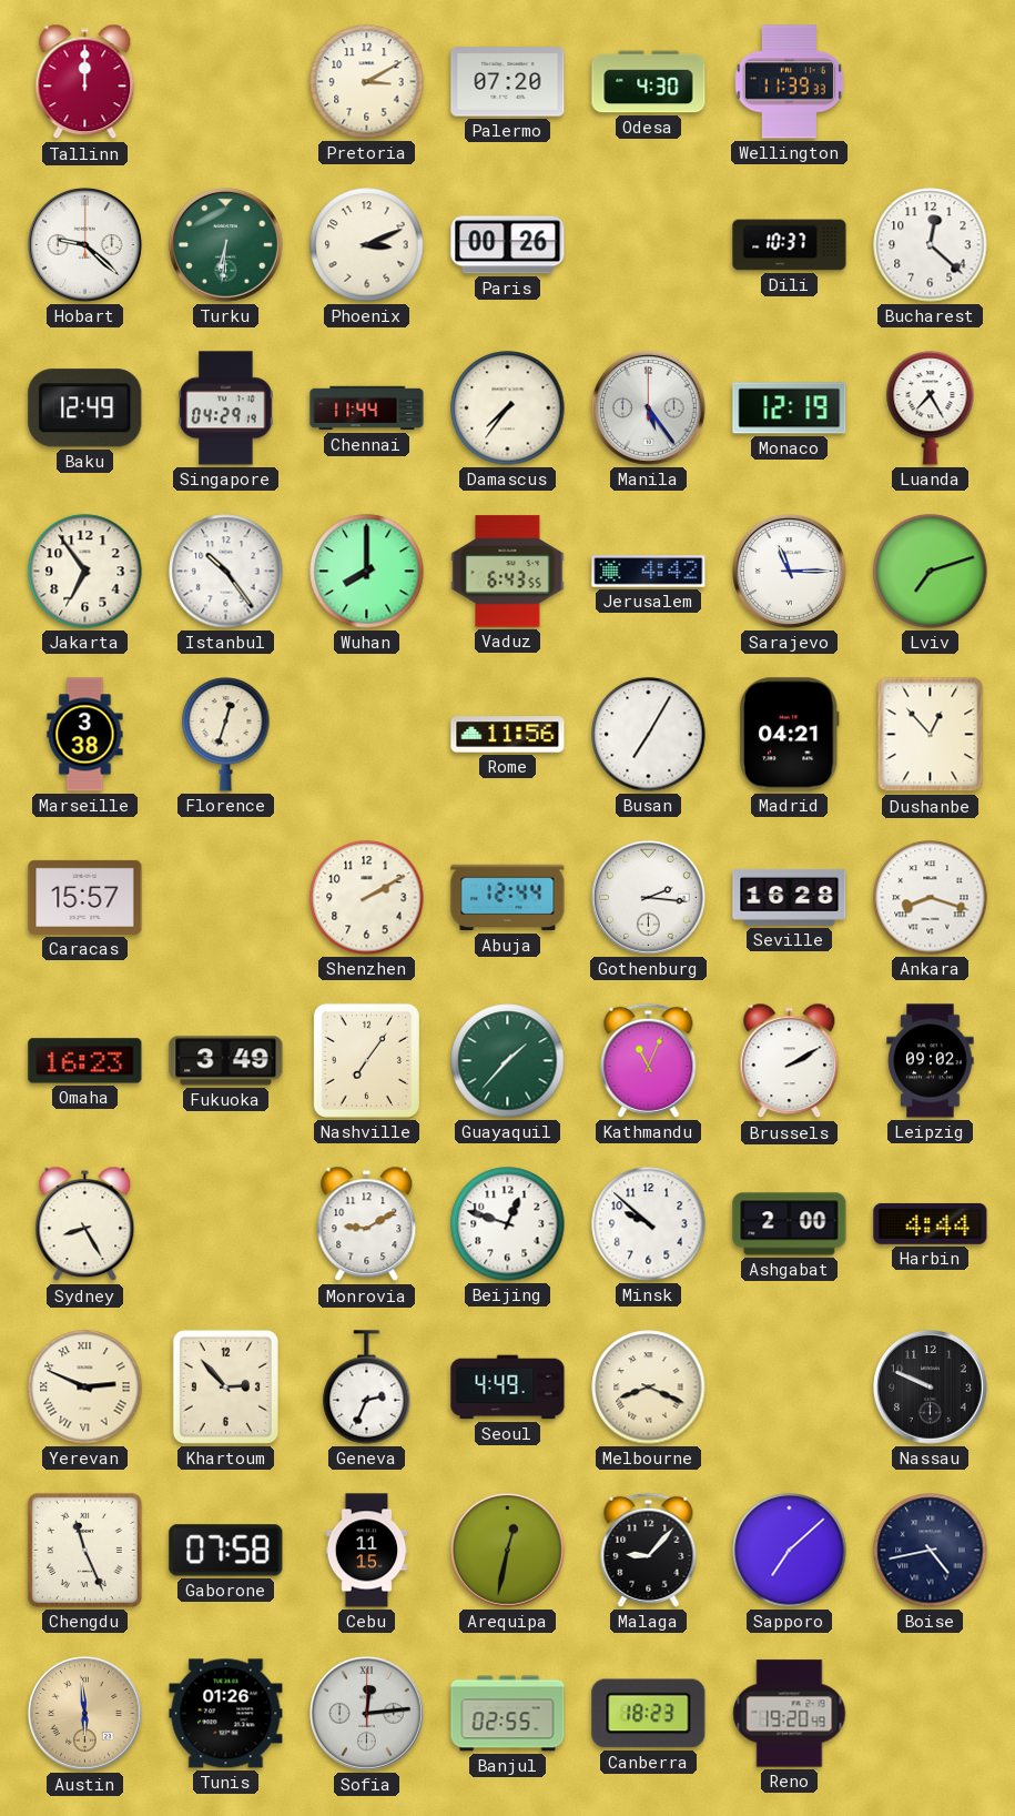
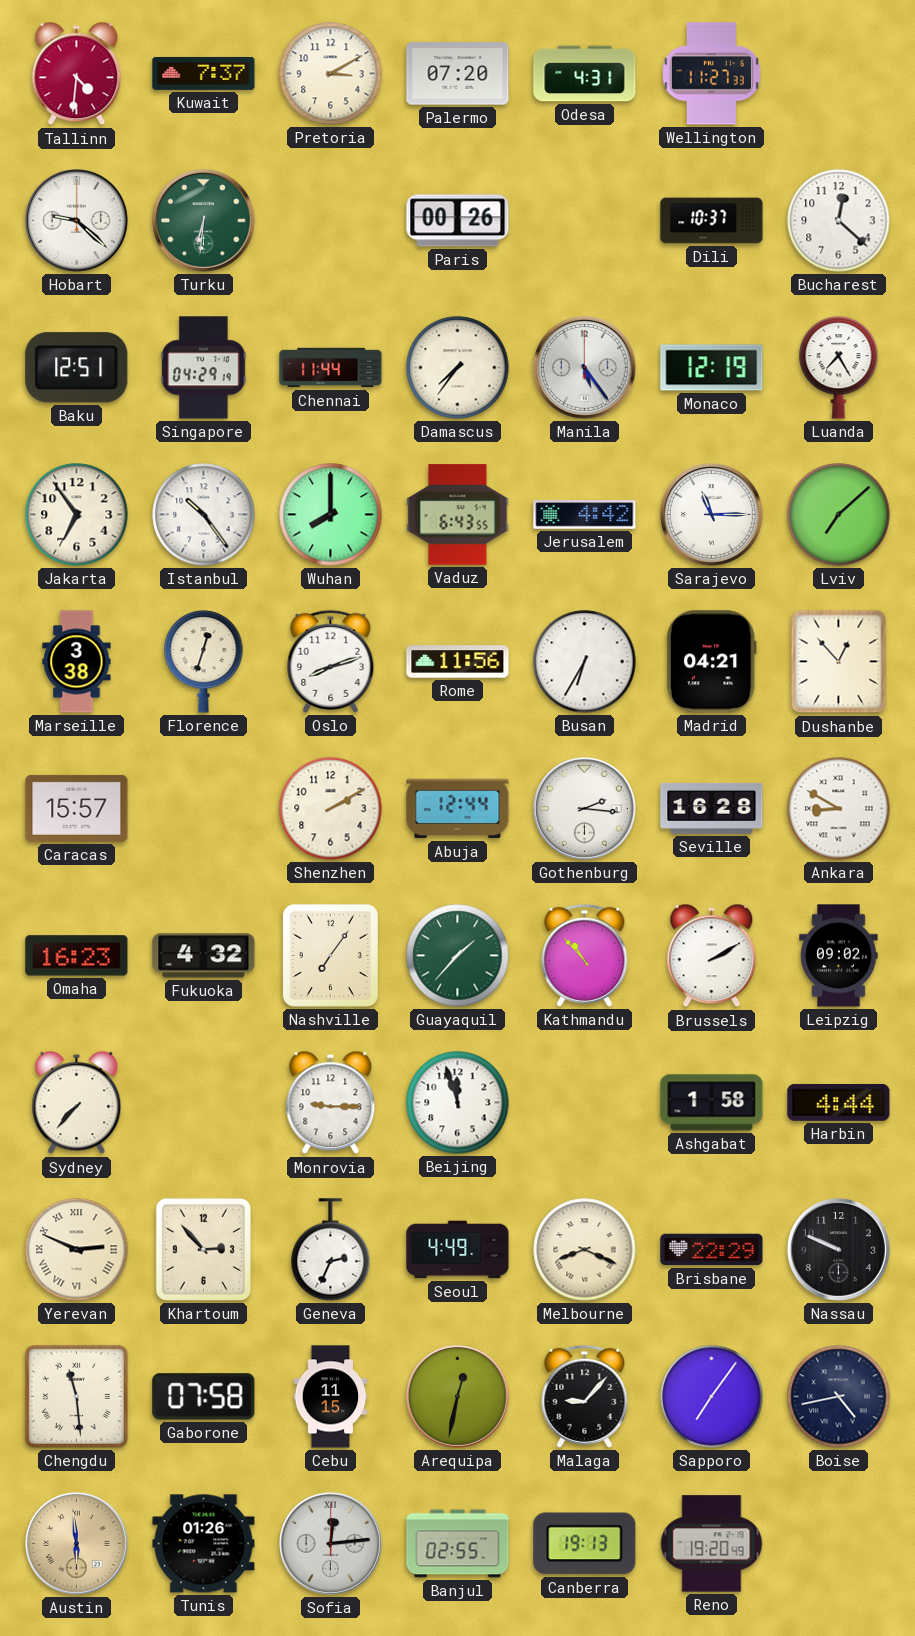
Tallinn: 12:00 -> 4:31
Kuwait: none -> 7:37
Odesa: 4:30 -> 4:31
Wellington: 11:39 -> 11:27
Phoenix: 3:11 -> none
Baku: 12:49 -> 12:51
Lviv: 7:12 -> 7:08
Oslo: none -> 8:12
Busan: 7:05 -> 6:35
Ankara: 8:18 -> 8:50
Fukuoka: 3:49 -> 4:32
Kathmandu: 11:04 -> 10:53
Sydney: 8:25 -> 7:37
Monrovia: 9:10 -> 9:15
Beijing: 12:48 -> 11:57
Minsk: 9:52 -> none
Ashgabat: 2:00 -> 1:58
Brisbane: none -> 22:29
Chengdu: 11:26 -> 11:29
Sapporo: 7:08 -> 7:06
Canberra: 18:23 -> 19:13
